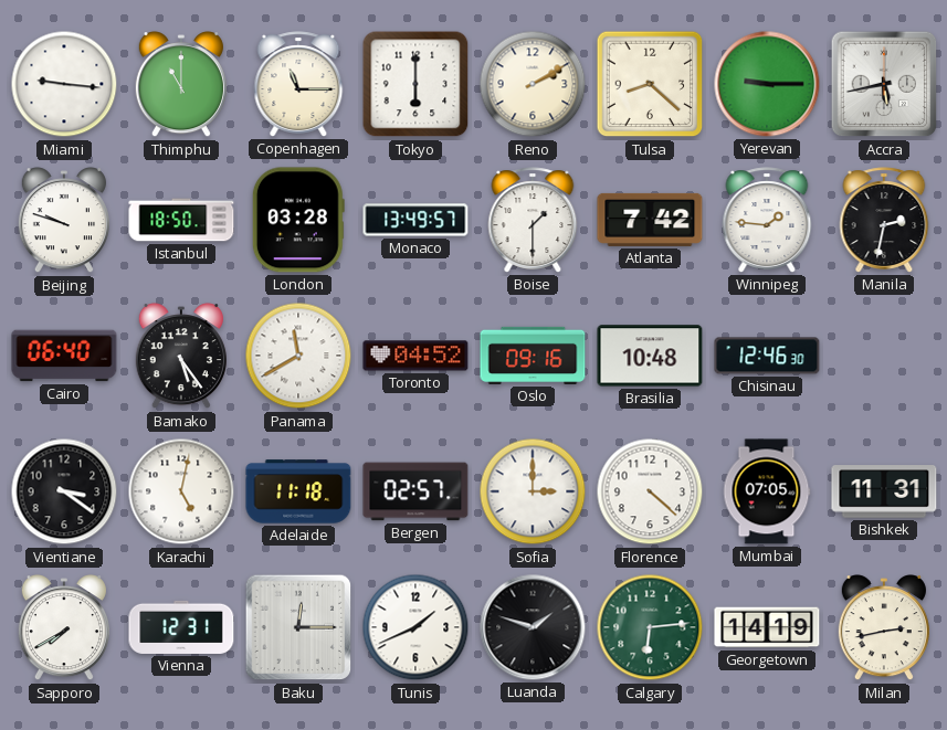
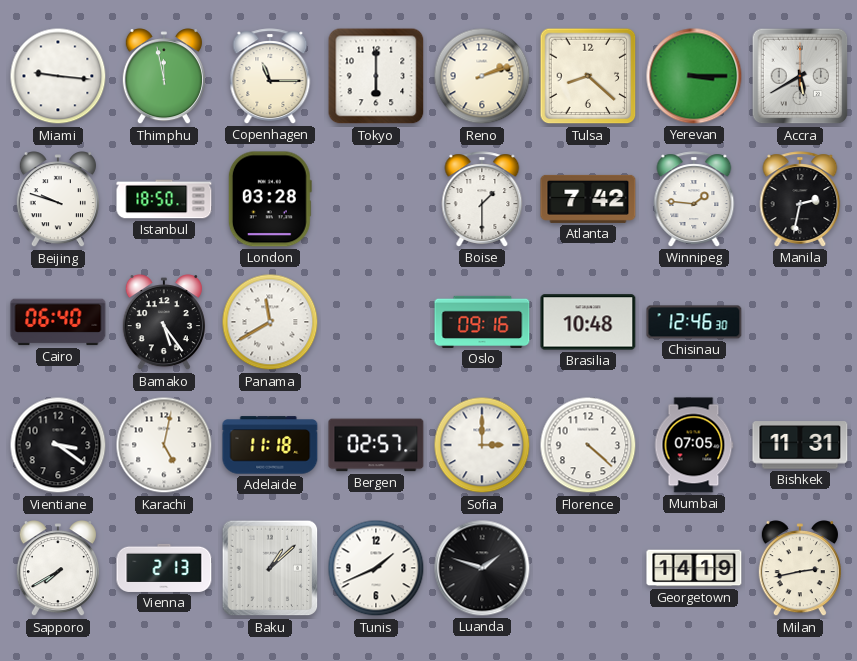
Thimphu: 11:00 -> 11:58
Reno: 2:10 -> 2:12
Yerevan: 9:15 -> 3:15
Accra: 5:43 -> 5:40
Monaco: 13:49 -> none
Toronto: 04:52 -> none
Vienna: 12:31 -> 2:13
Baku: 12:15 -> 1:08
Calgary: 6:14 -> none
